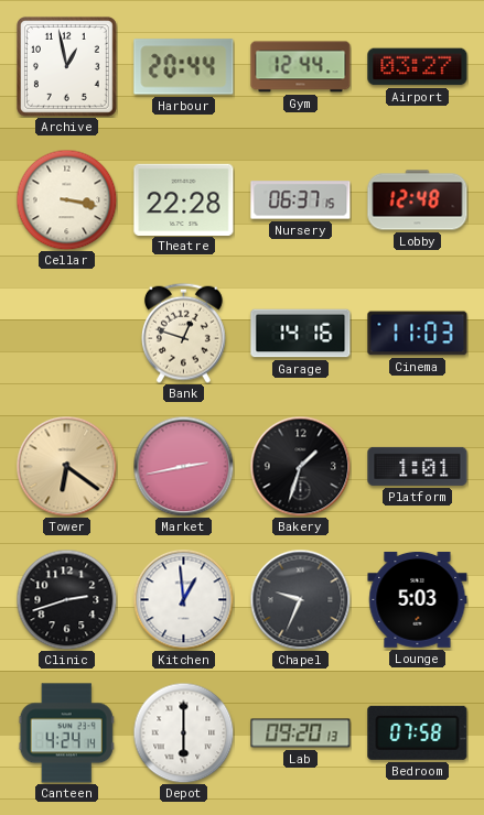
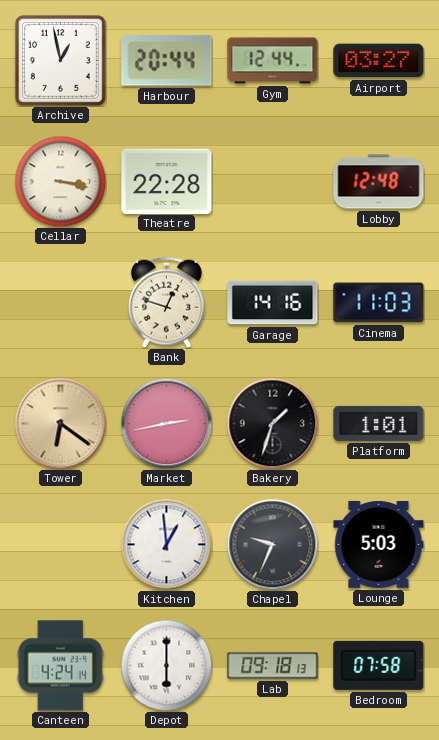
Nursery: 06:37 -> none
Clinic: 2:42 -> none
Lab: 09:20 -> 09:18
